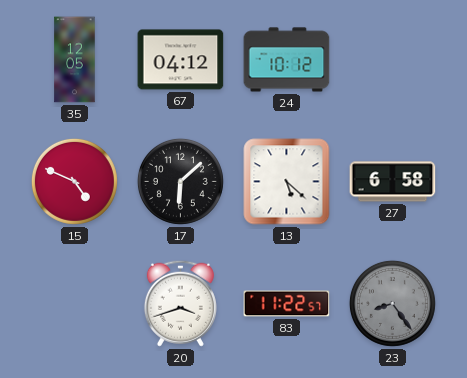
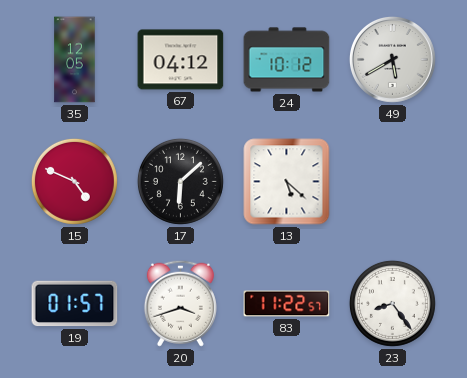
49: none -> 5:40
27: 6:58 -> none
19: none -> 01:57
23 dial: grey -> white
